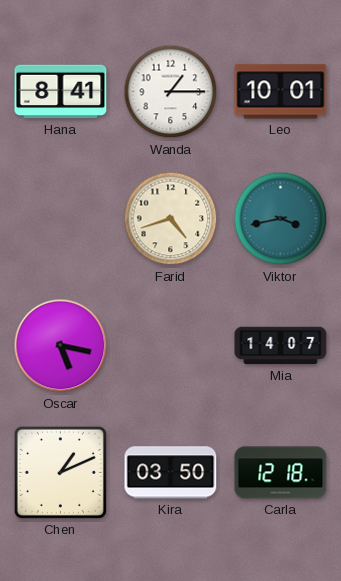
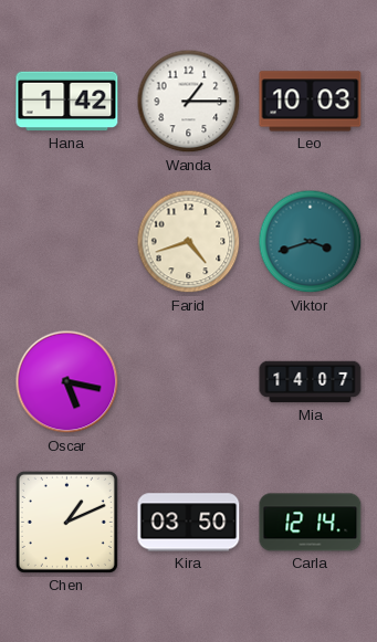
Hana: 8:41 -> 1:42
Leo: 10:01 -> 10:03
Viktor: 3:43 -> 3:42
Carla: 12:18 -> 12:14
